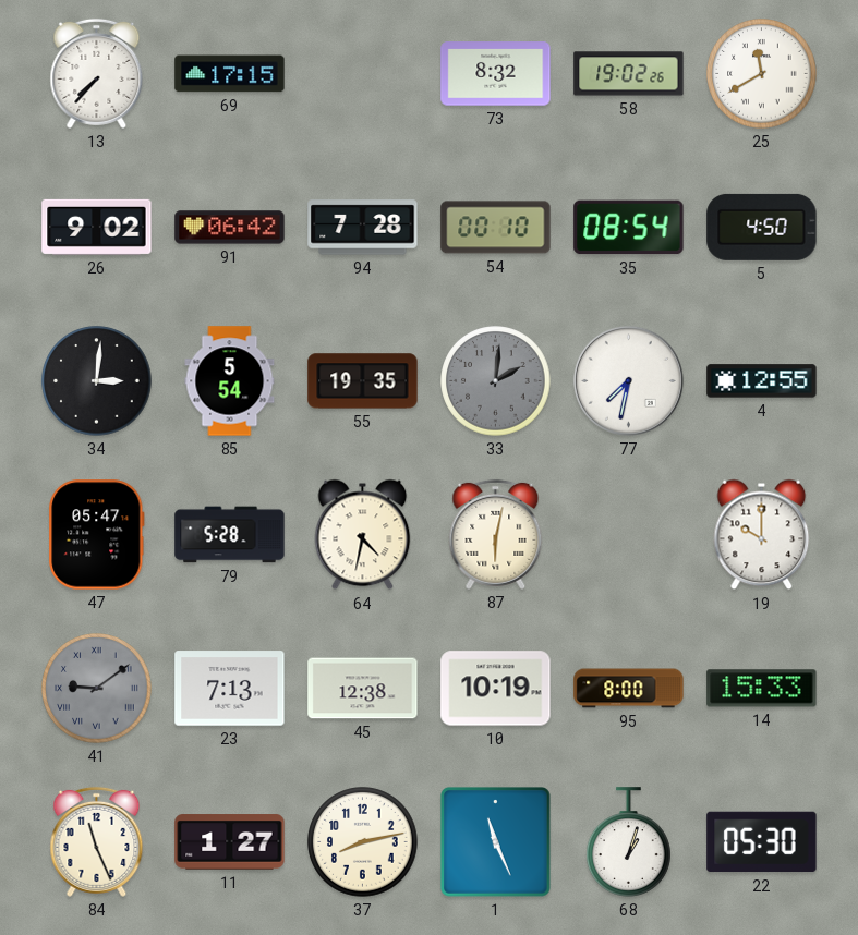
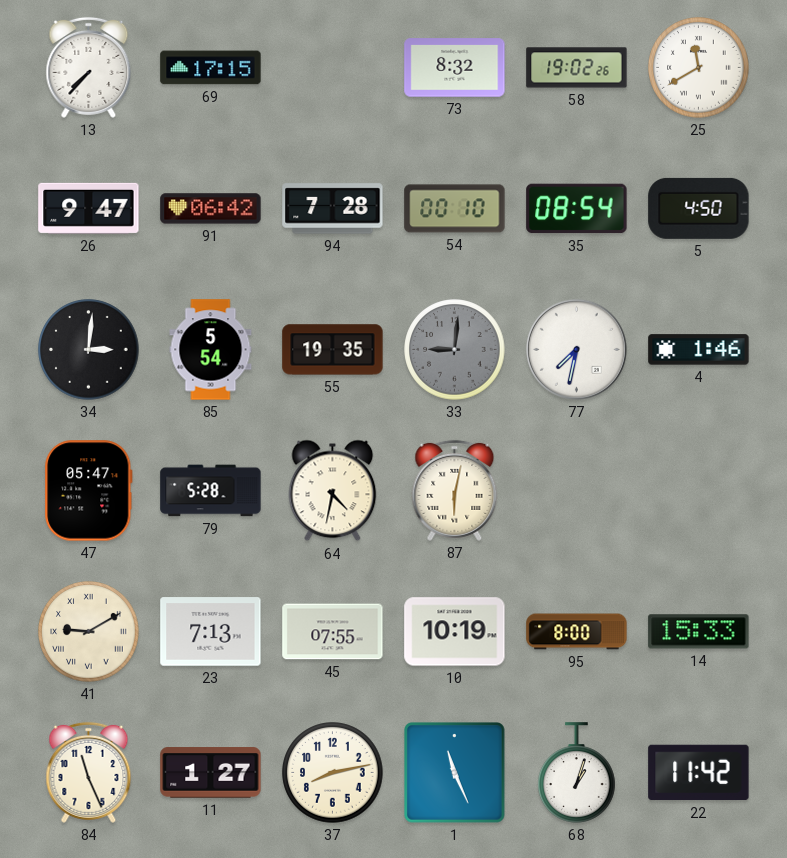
26: 9:02 -> 9:47
33: 2:01 -> 9:01
4: 12:55 -> 1:46
19: 10:00 -> none
41: 9:09 -> 9:10
41 dial: grey -> cream
45: 12:38 -> 07:55
22: 05:30 -> 11:42
